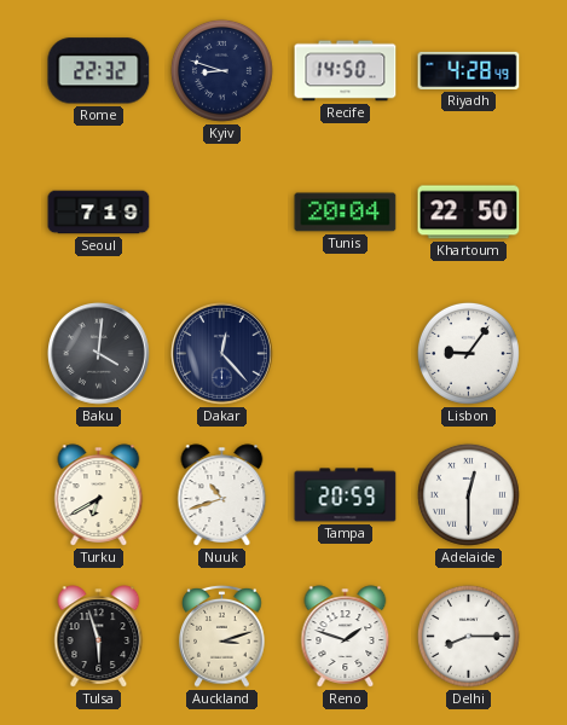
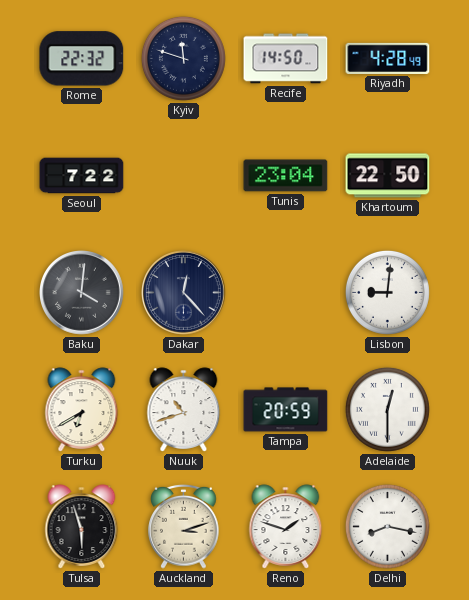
Kyiv: 8:48 -> 11:48
Seoul: 7:19 -> 7:22
Tunis: 20:04 -> 23:04
Lisbon: 9:06 -> 9:01
Delhi: 8:15 -> 8:17
